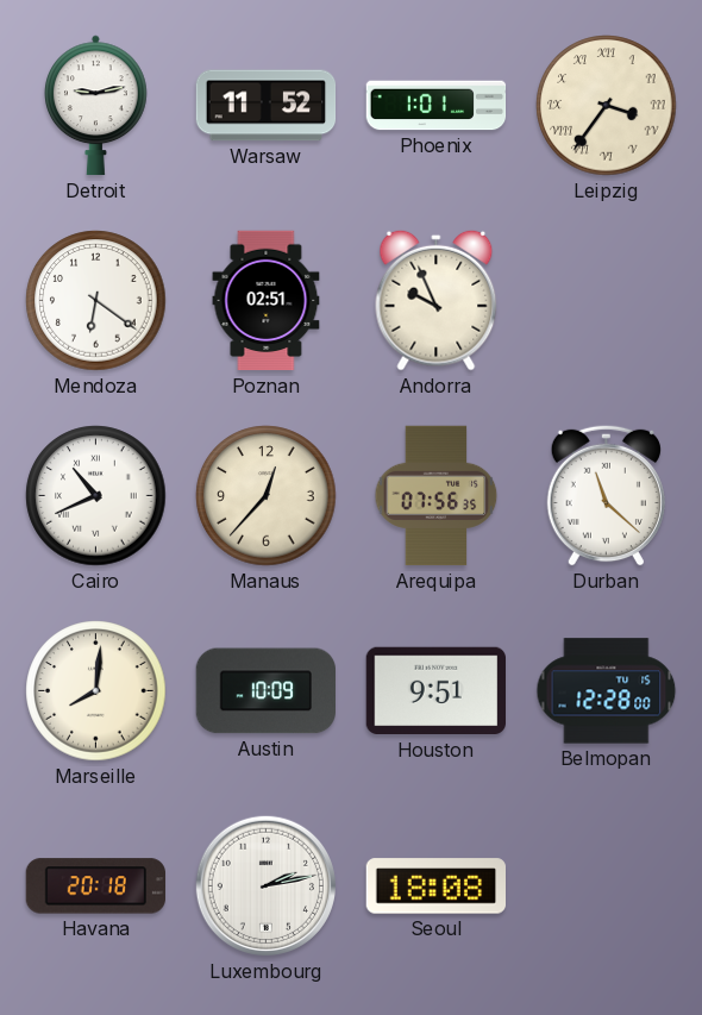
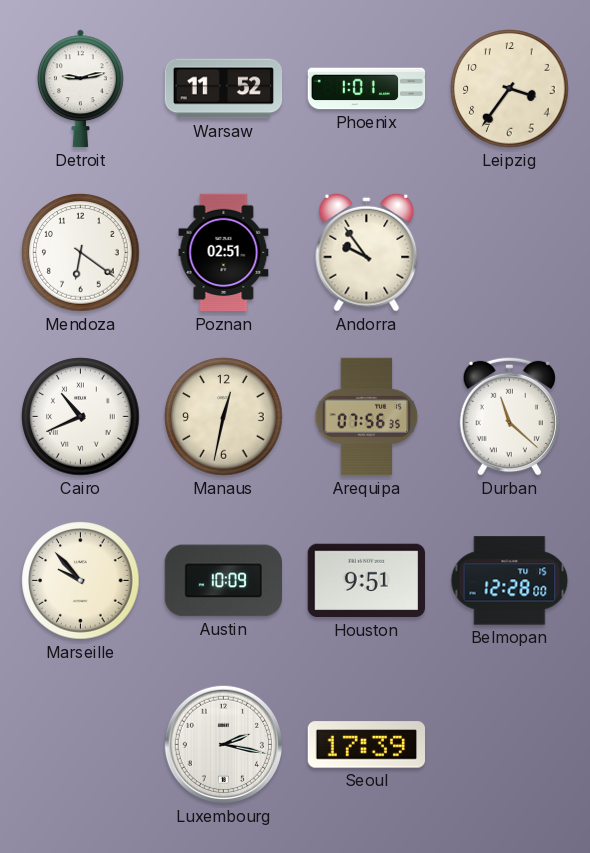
Leipzig numerals: Roman -> Arabic
Andorra: 9:56 -> 9:54
Manaus: 12:37 -> 12:32
Marseille: 8:01 -> 9:53
Havana: 20:18 -> none
Luxembourg: 2:13 -> 2:17
Seoul: 18:08 -> 17:39
